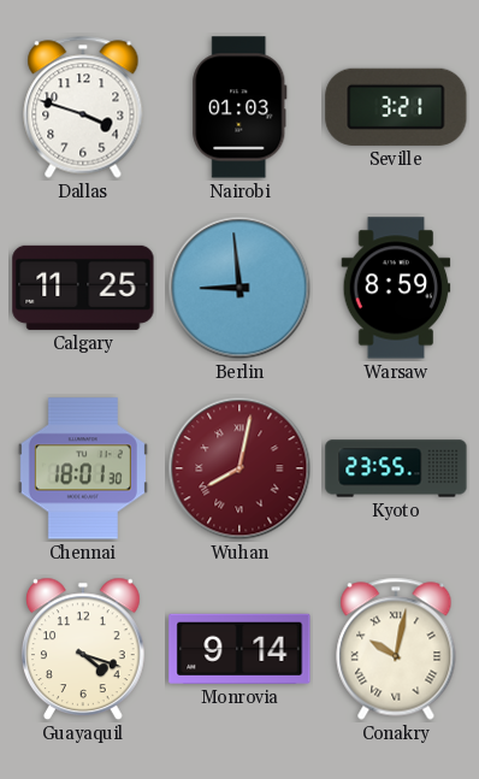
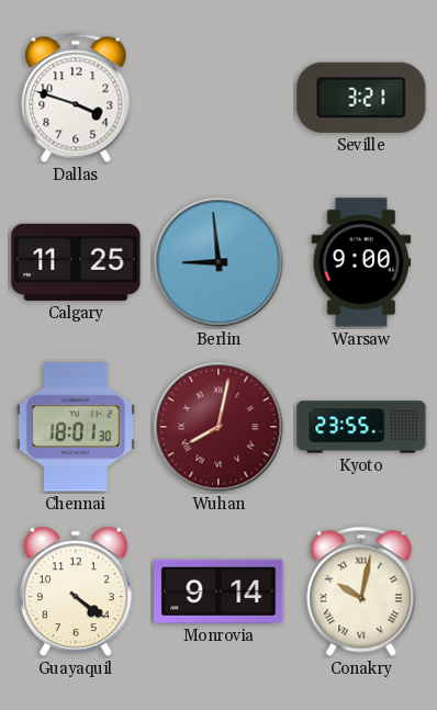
Nairobi: 01:03 -> none
Warsaw: 8:59 -> 9:00
Guayaquil: 4:18 -> 4:21
